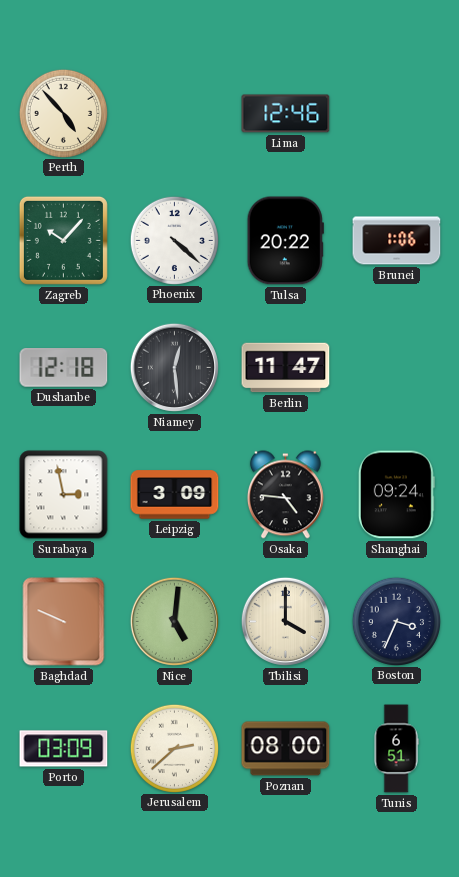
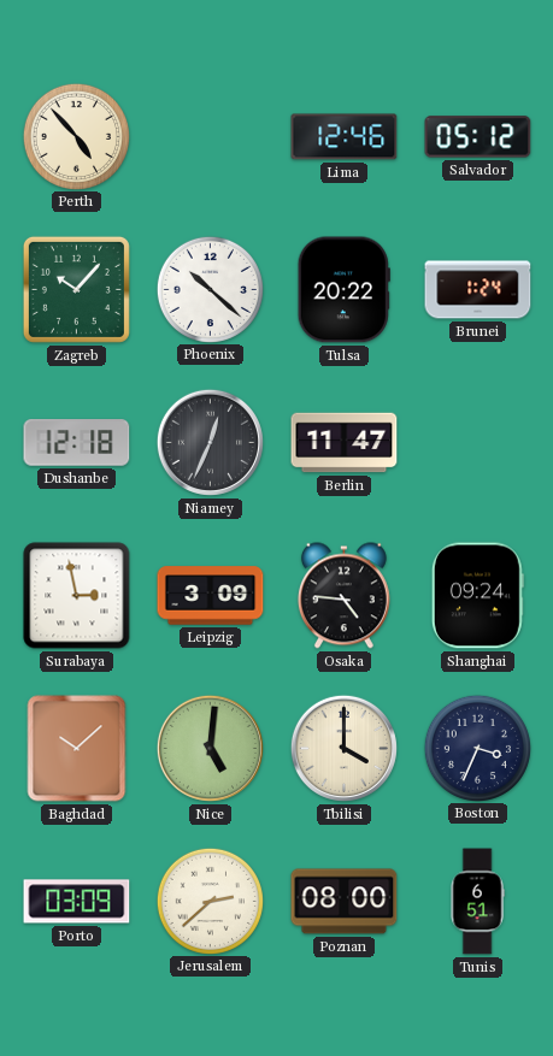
Salvador: none -> 05:12
Phoenix: 4:22 -> 10:22
Brunei: 1:06 -> 1:24
Niamey: 12:29 -> 12:34
Baghdad: 9:49 -> 10:08
